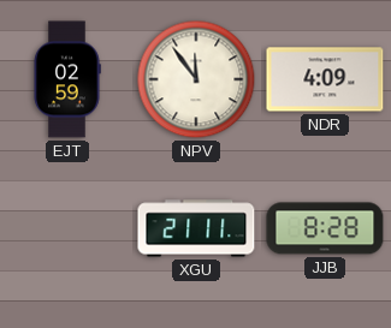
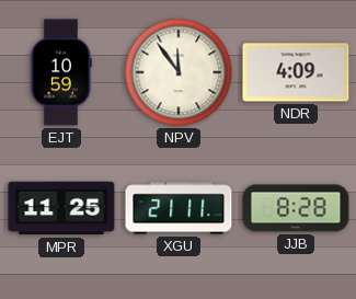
EJT: 02:59 -> 10:59
MPR: none -> 11:25
